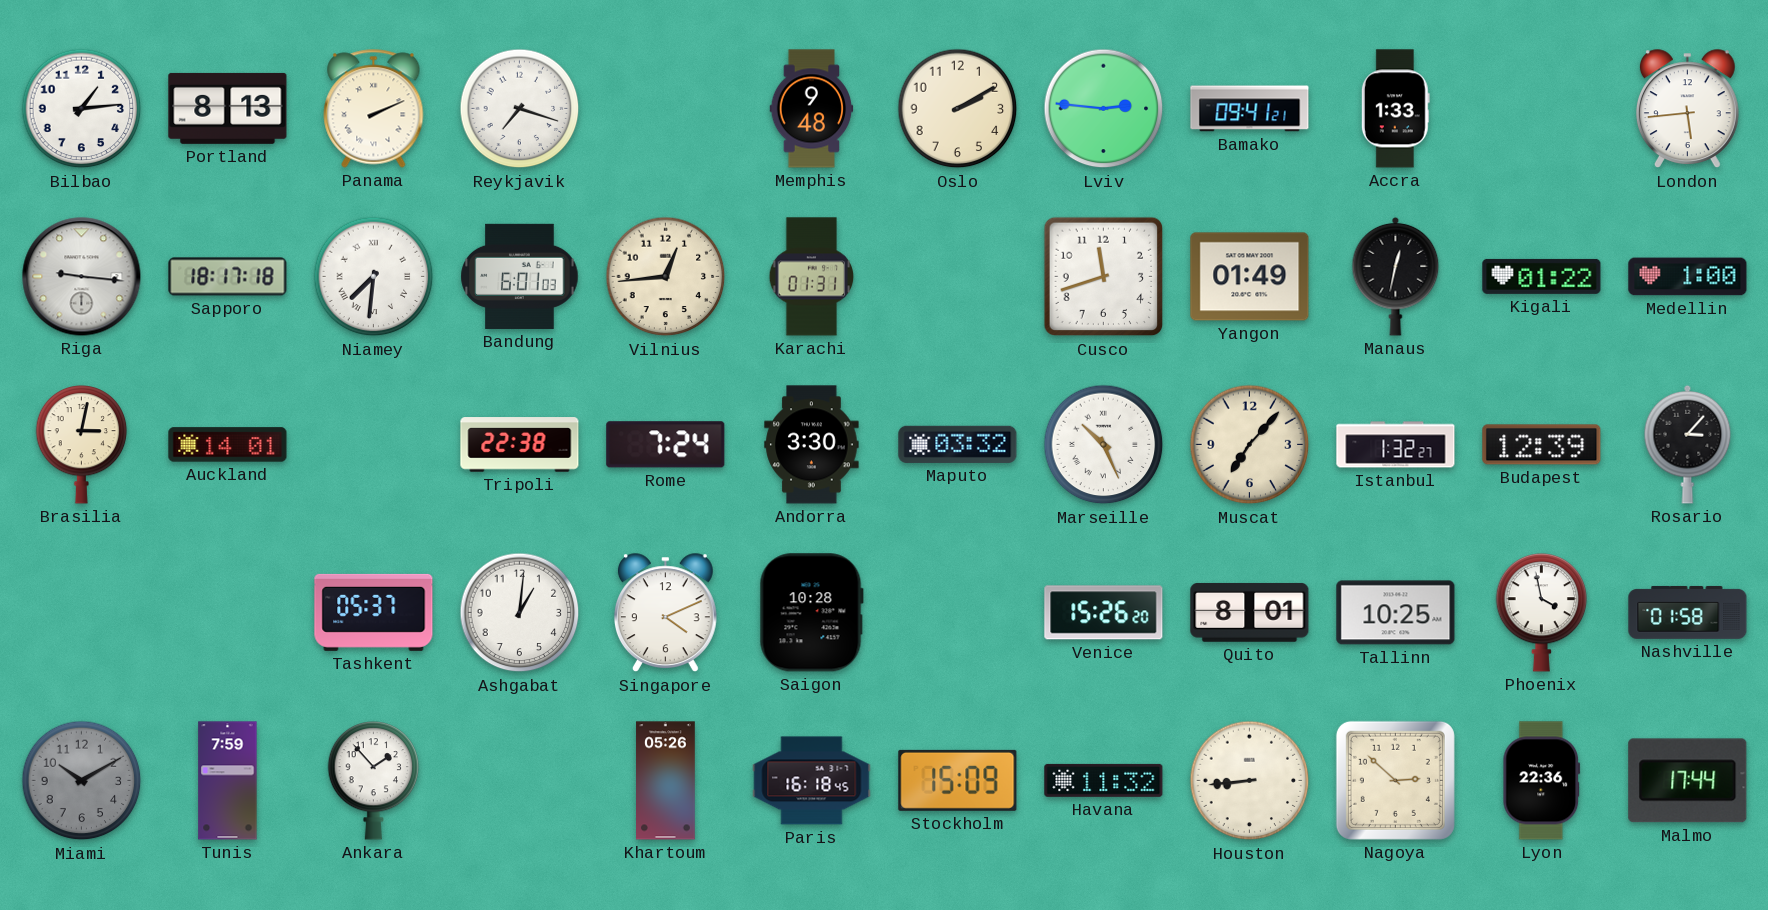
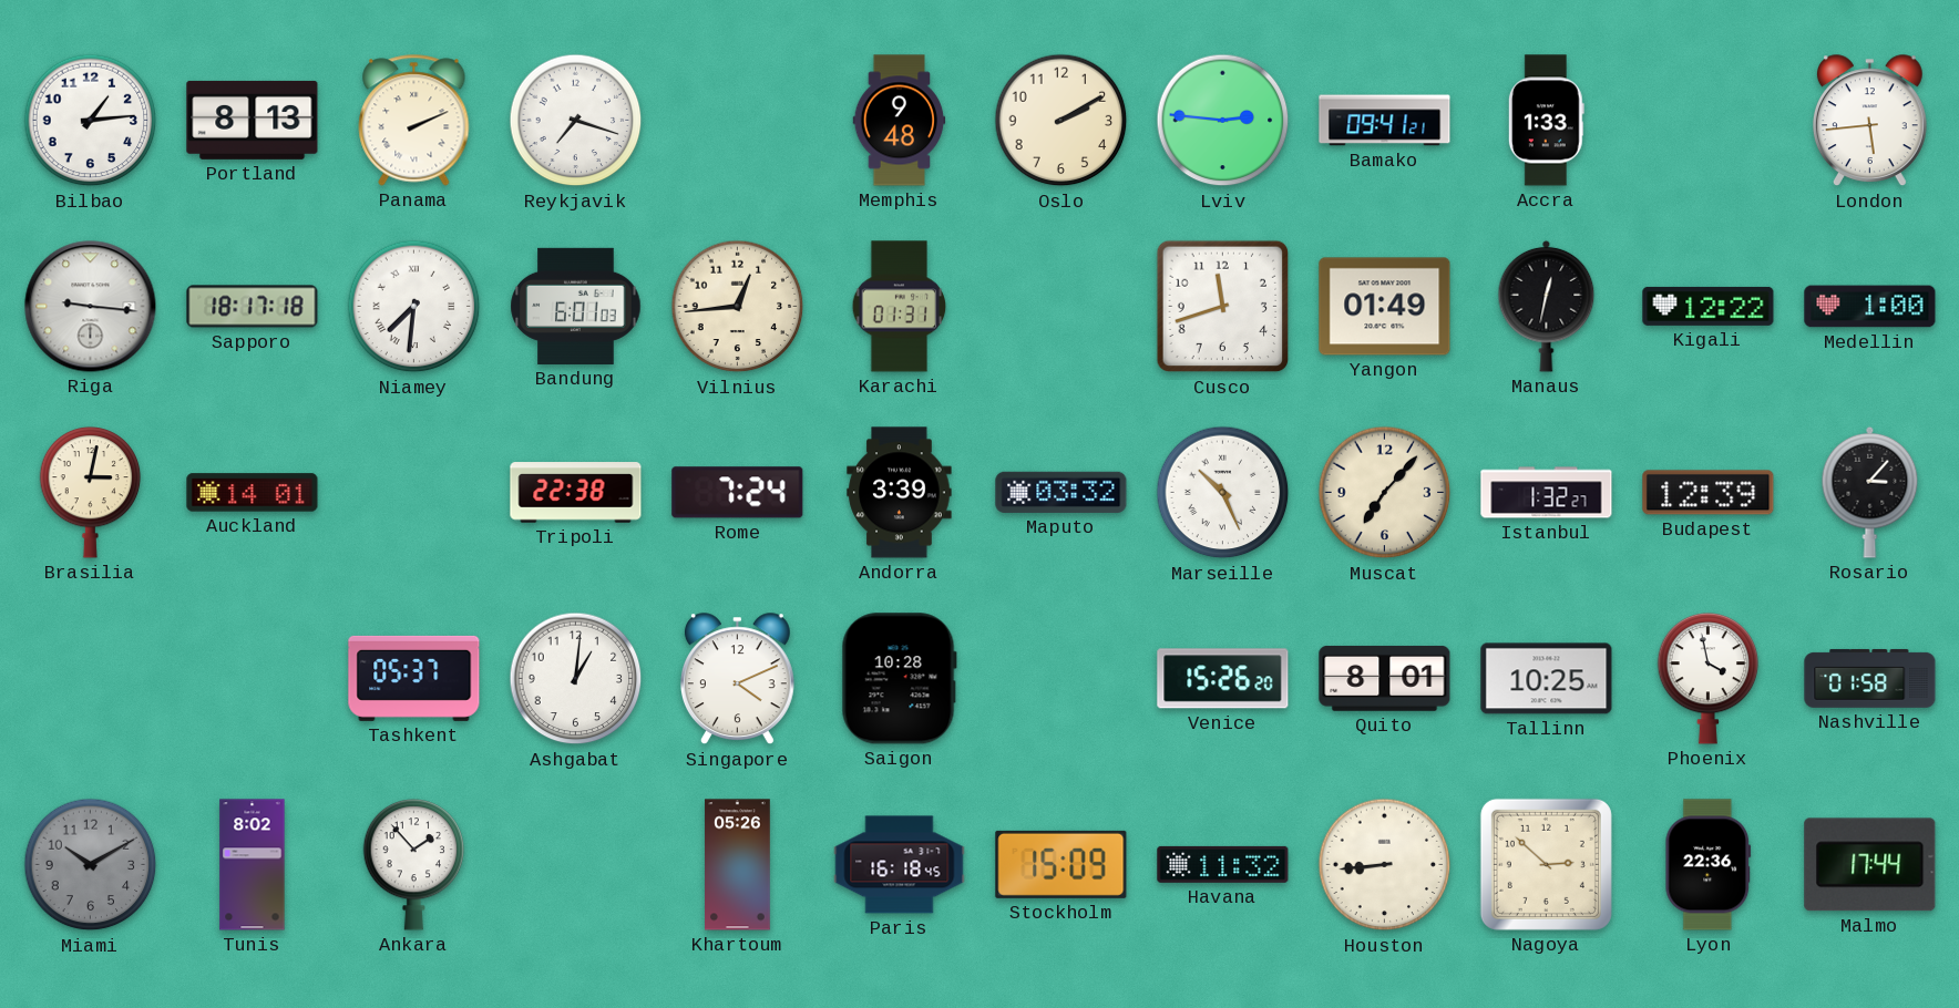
Kigali: 01:22 -> 12:22
Andorra: 3:30 -> 3:39
Tunis: 7:59 -> 8:02
